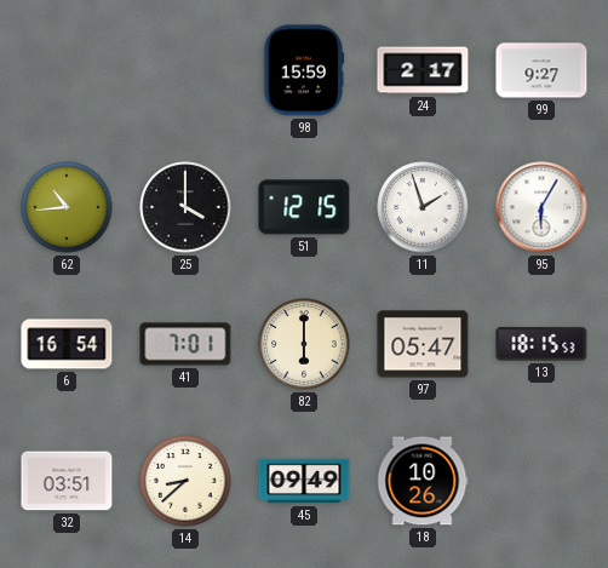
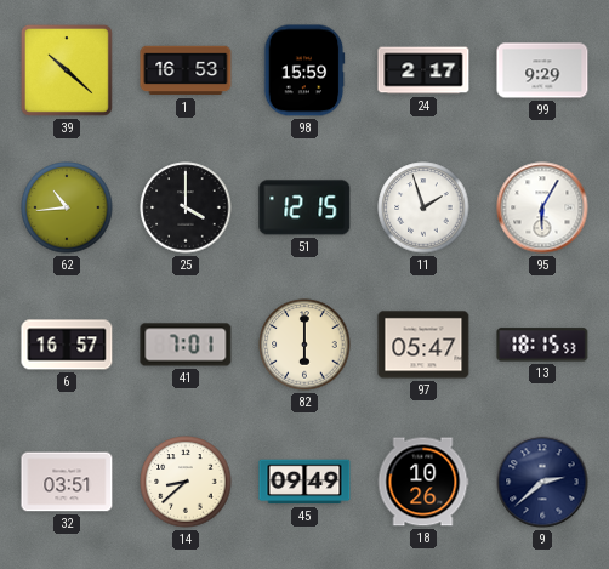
39: none -> 10:22
1: none -> 16:53
99: 9:27 -> 9:29
6: 16:54 -> 16:57
9: none -> 2:38
